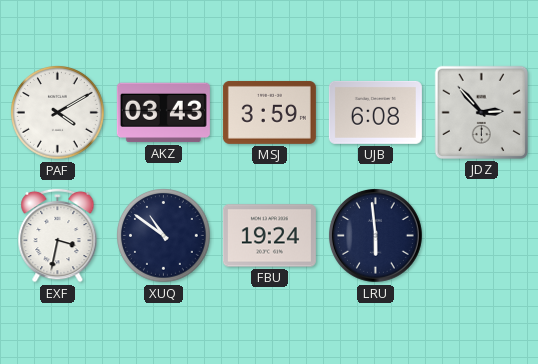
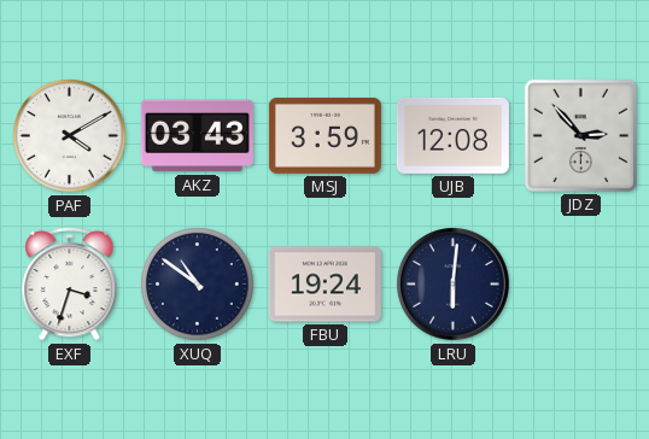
UJB: 6:08 -> 12:08
EXF: 3:32 -> 3:33
LRU: 5:59 -> 6:01
